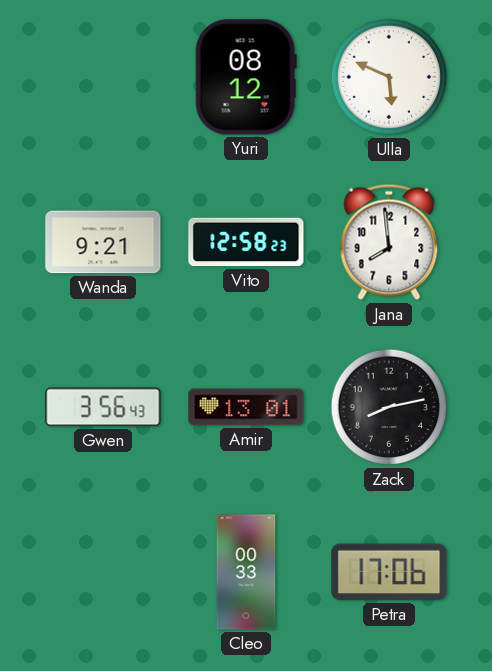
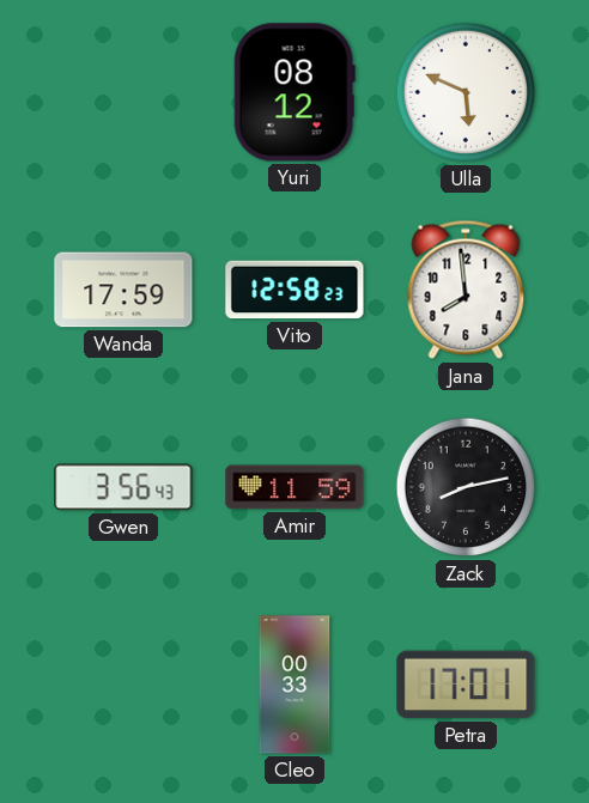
Wanda: 9:21 -> 17:59
Amir: 13:01 -> 11:59
Petra: 17:06 -> 17:01
